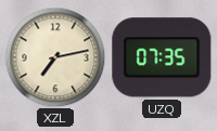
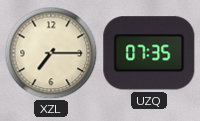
XZL: 7:13 -> 7:15
